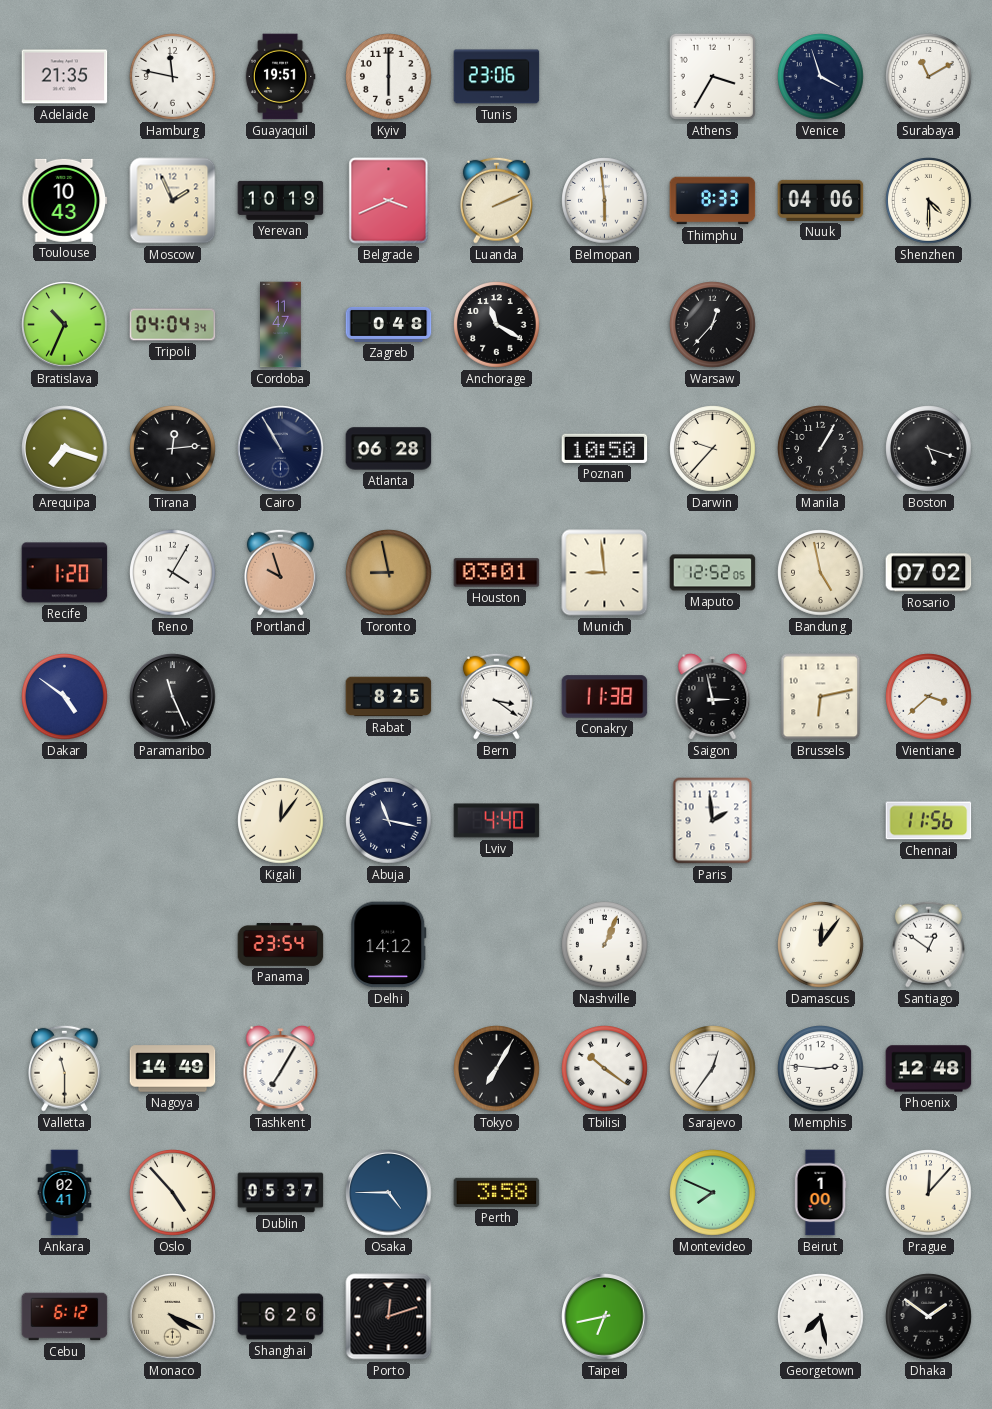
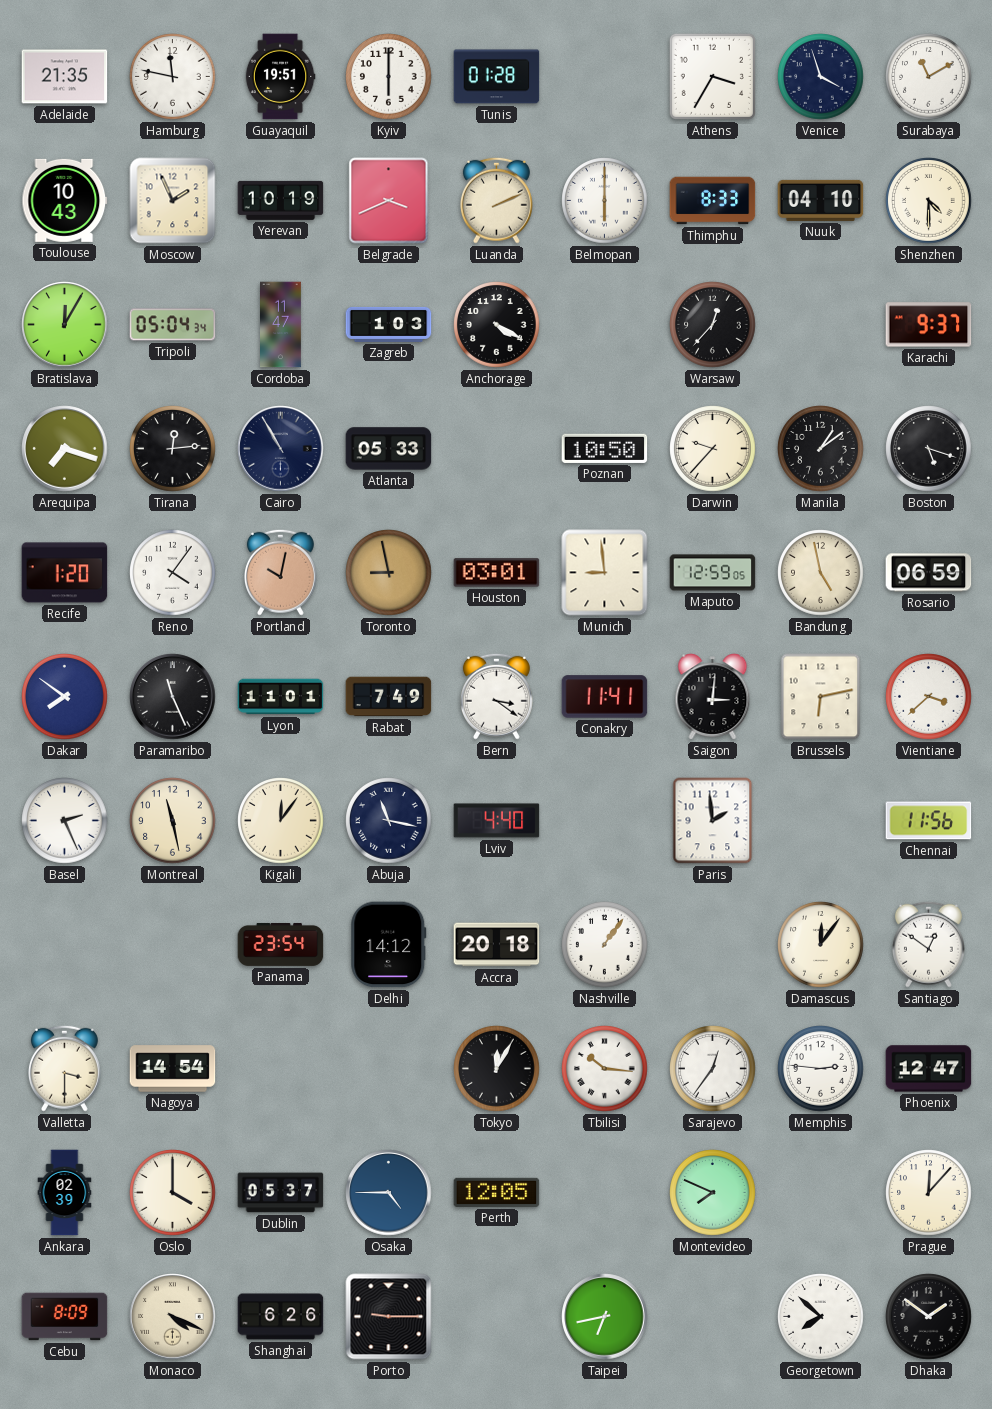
Tunis: 23:06 -> 01:28
Belmopan: 5:59 -> 6:00
Nuuk: 04:06 -> 04:10
Bratislava: 10:34 -> 12:05
Tripoli: 04:04 -> 05:04
Zagreb: 0:48 -> 1:03
Anchorage: 11:20 -> 4:20
Karachi: none -> 9:37
Atlanta: 06:28 -> 05:33
Manila: 1:05 -> 1:09
Reno: 4:05 -> 4:06
Portland: 9:57 -> 10:02
Maputo: 12:52 -> 12:59
Rosario: 07:02 -> 06:59
Dakar: 4:51 -> 7:51
Lyon: none -> 11:01
Rabat: 8:25 -> 7:49
Conakry: 11:38 -> 11:41
Saigon: 2:58 -> 3:01
Basel: none -> 2:26
Montreal: none -> 11:28
Accra: none -> 20:18
Nashville: 1:04 -> 1:06
Valletta: 11:30 -> 3:30
Nagoya: 14:49 -> 14:54
Tashkent: 7:05 -> none
Tokyo: 7:05 -> 12:05
Tbilisi: 10:21 -> 10:16
Phoenix: 12:48 -> 12:47
Ankara: 02:41 -> 02:39
Oslo: 4:53 -> 4:00
Perth: 3:58 -> 12:05
Beirut: 1:00 -> none
Cebu: 6:12 -> 8:09
Porto: 12:12 -> 9:15
Georgetown: 7:28 -> 7:52
